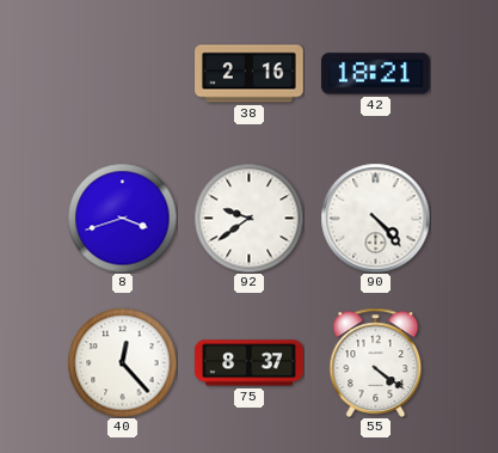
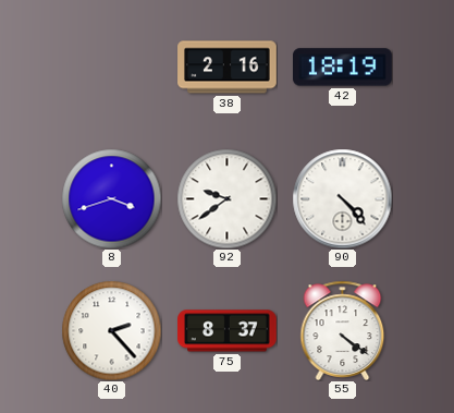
42: 18:21 -> 18:19
40: 12:23 -> 2:23
